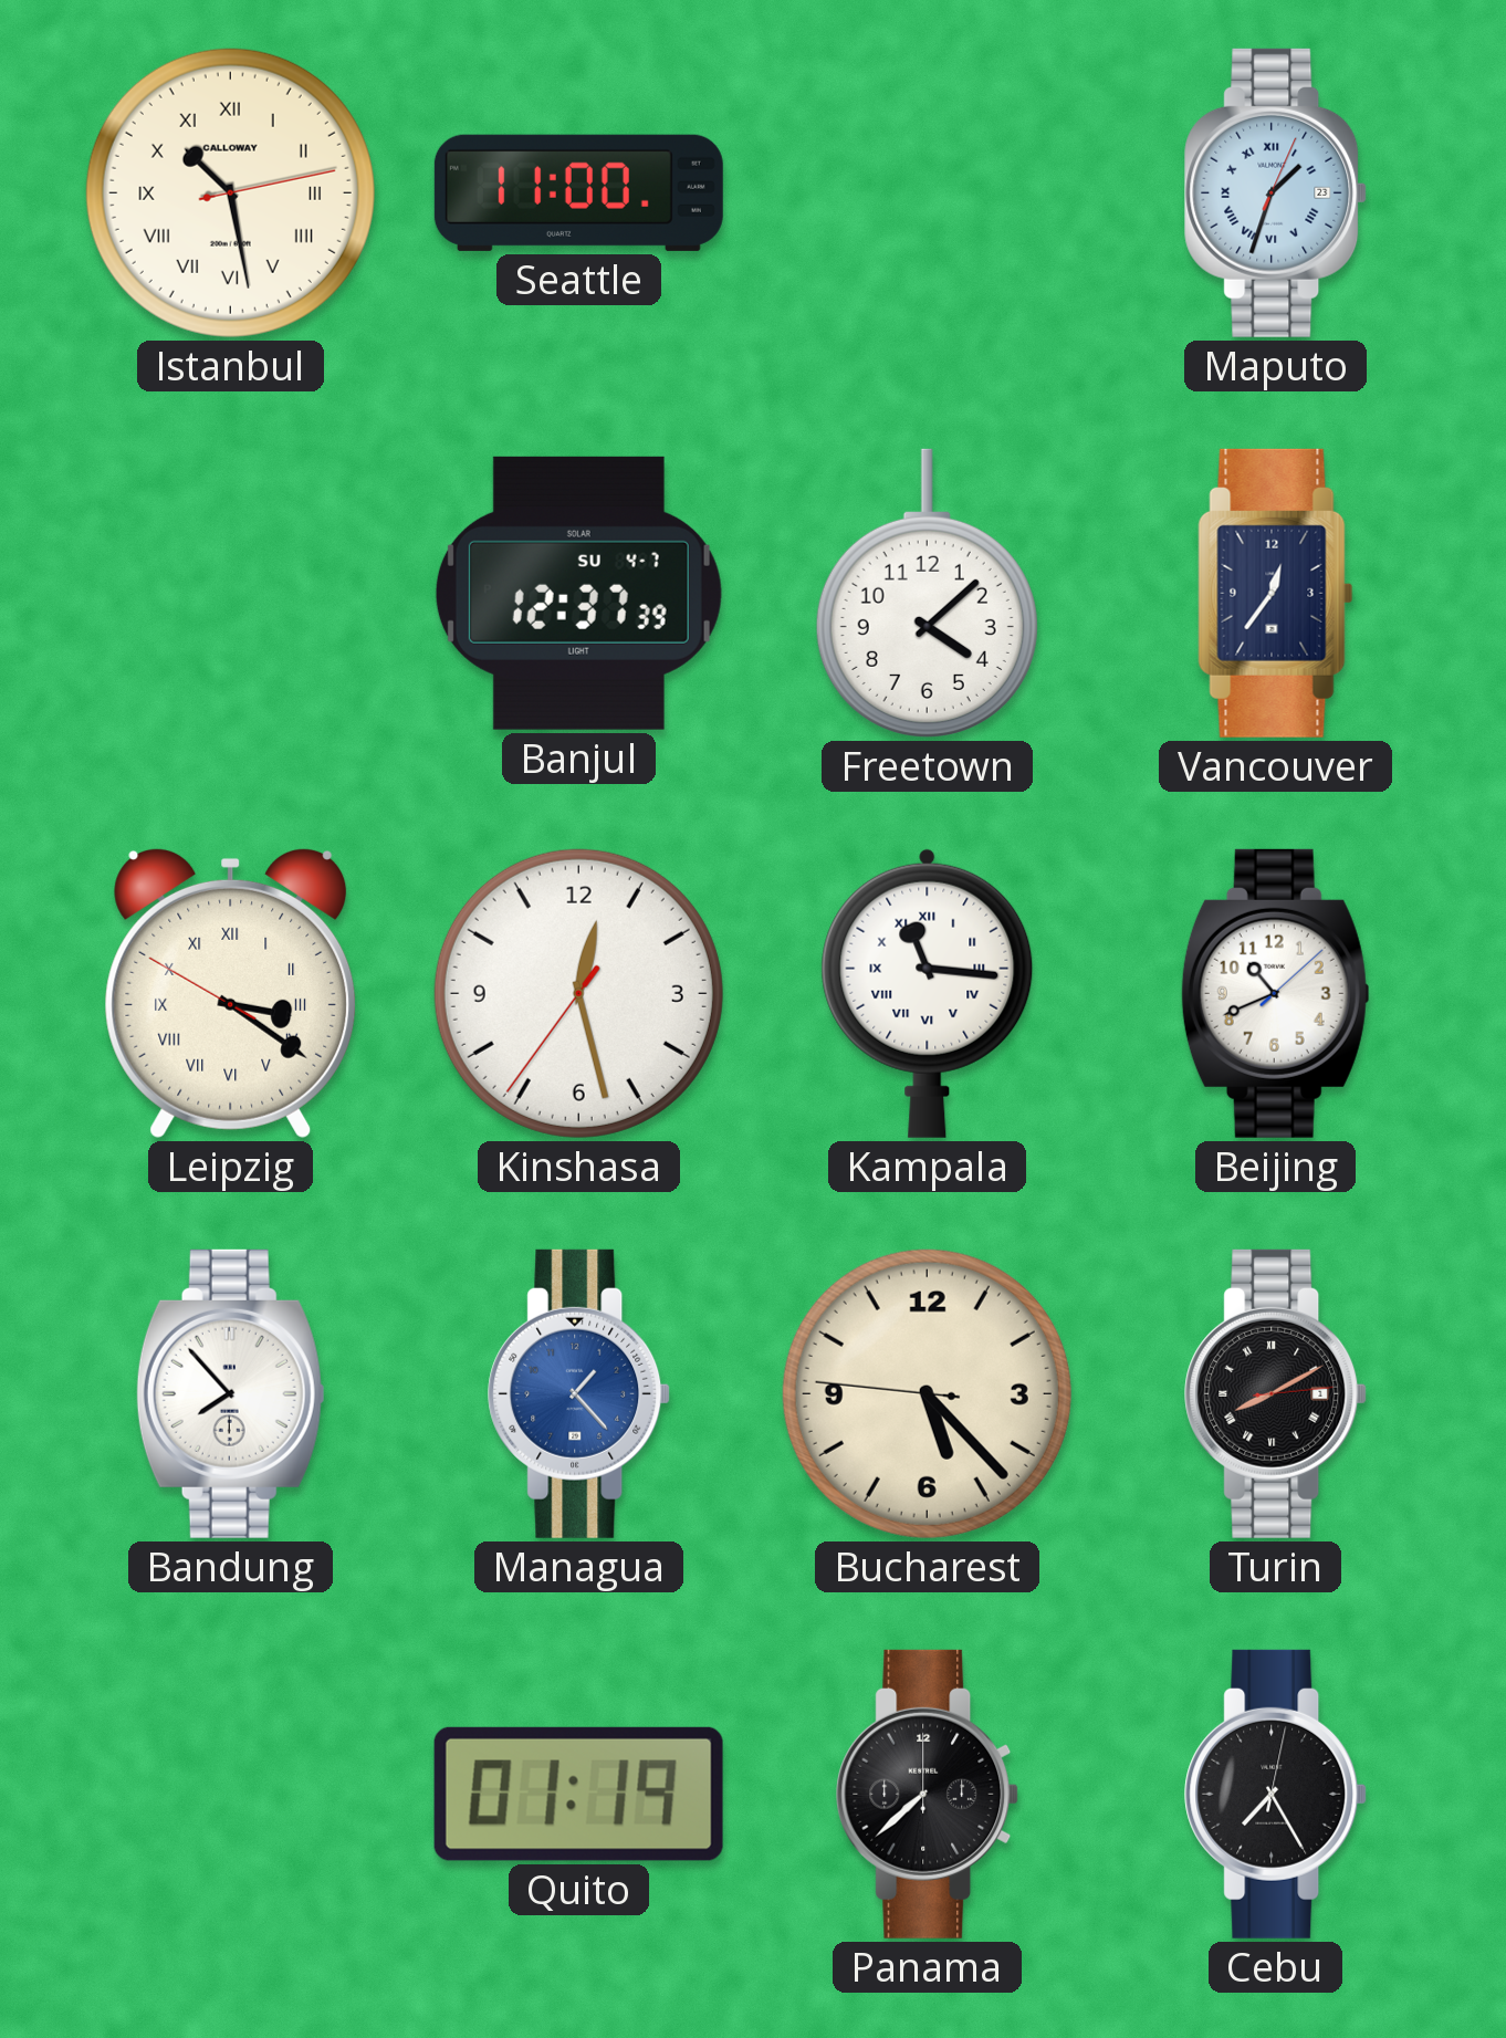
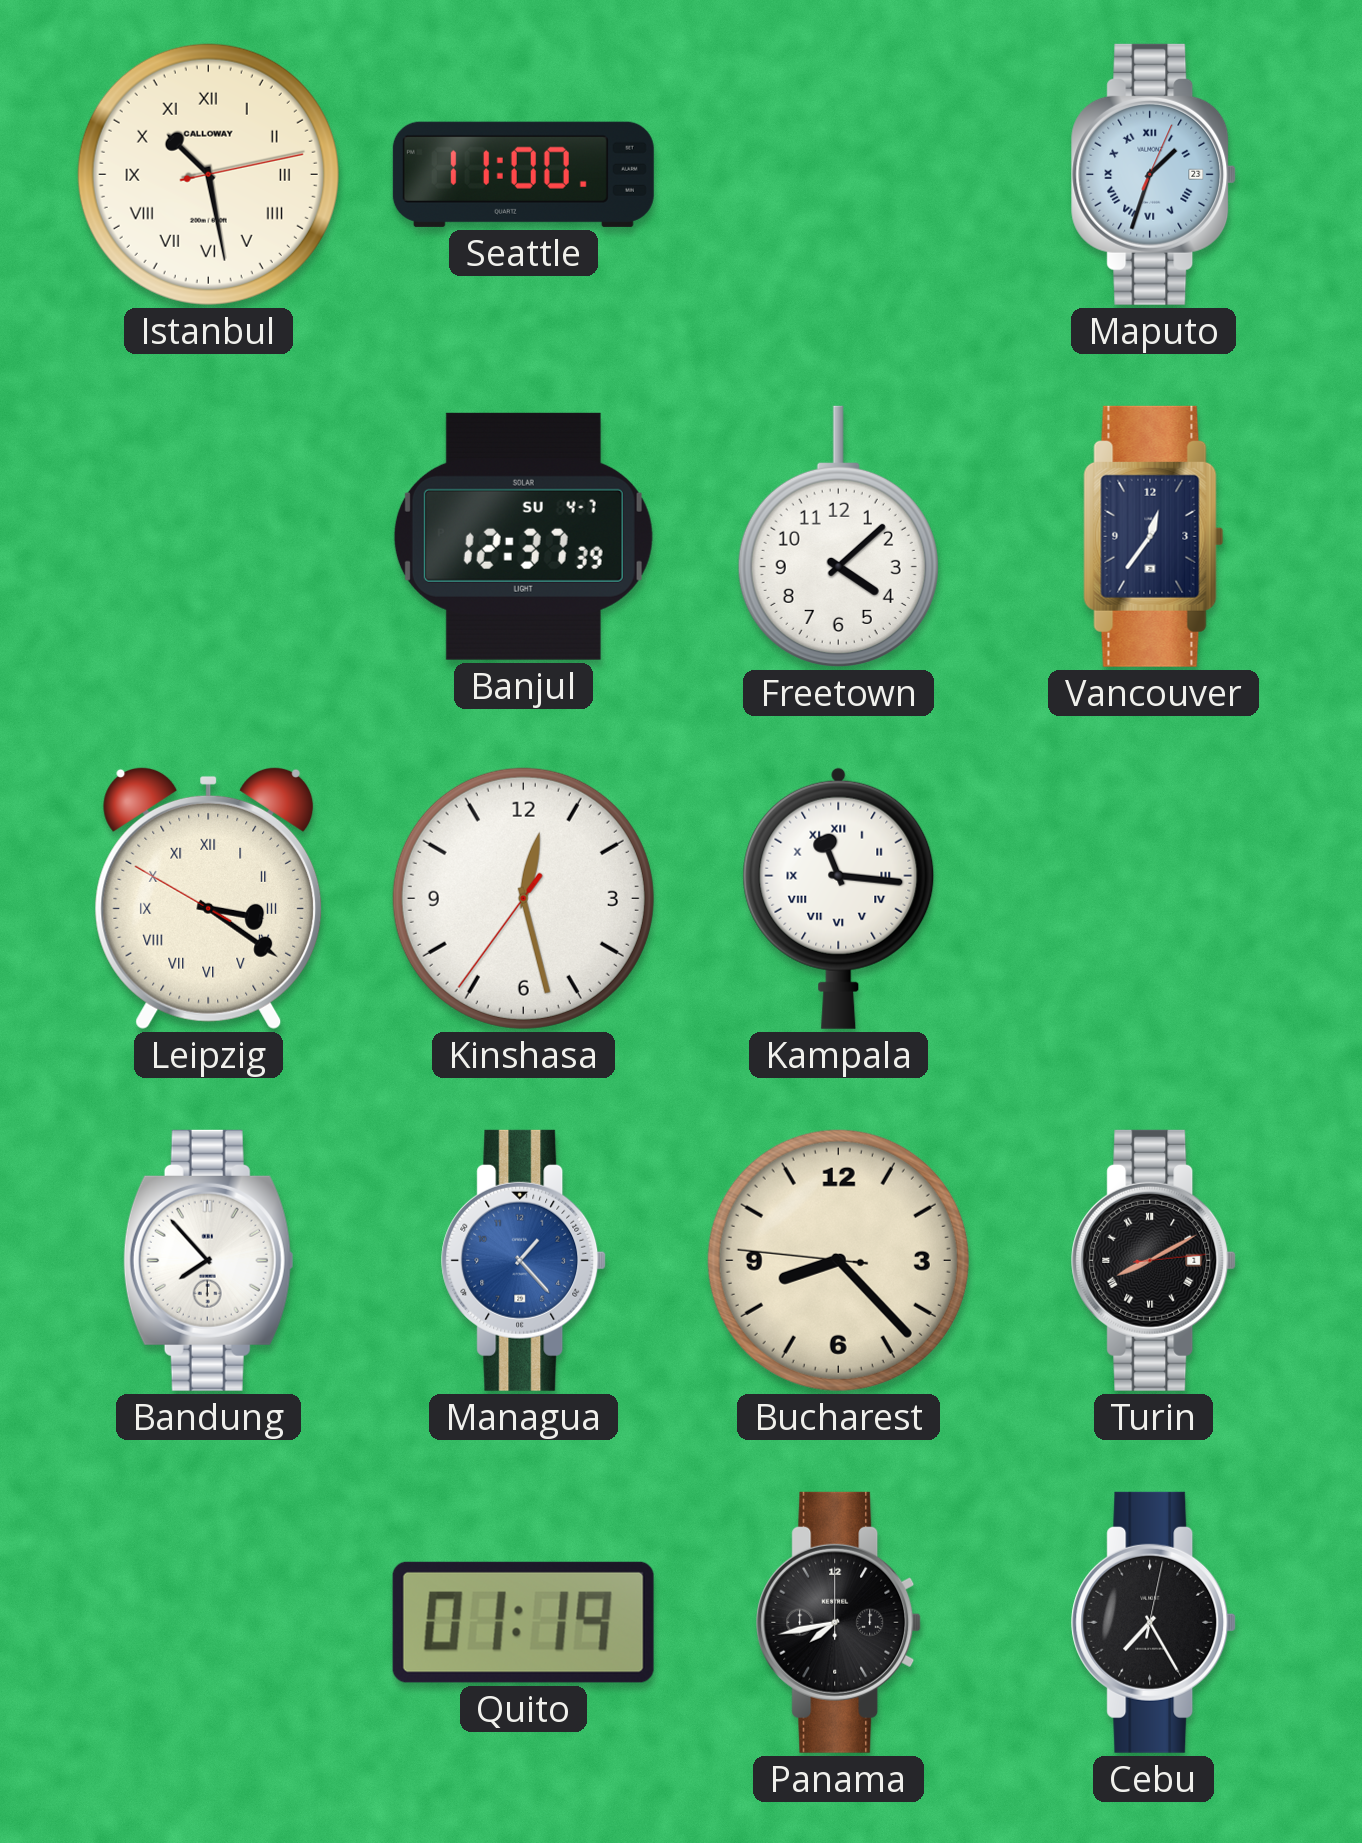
Beijing: 10:41 -> none
Bucharest: 5:22 -> 8:22
Panama: 7:38 -> 7:43
